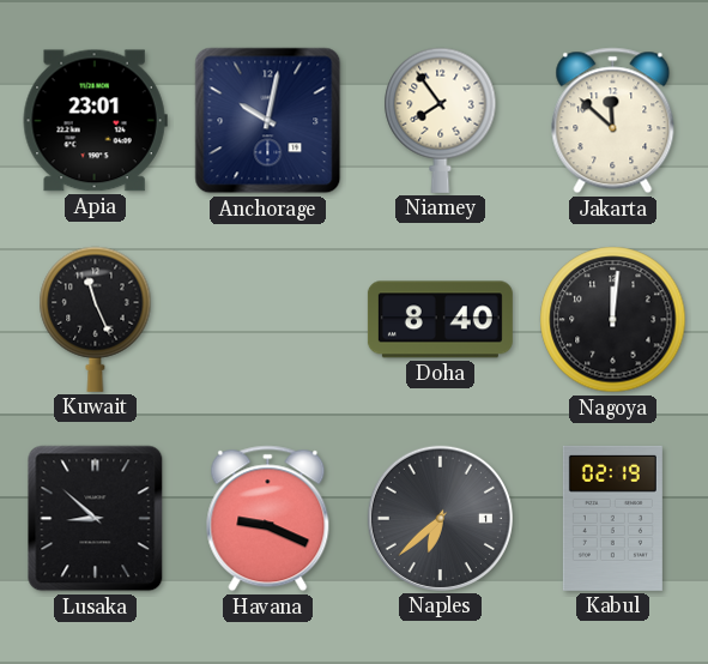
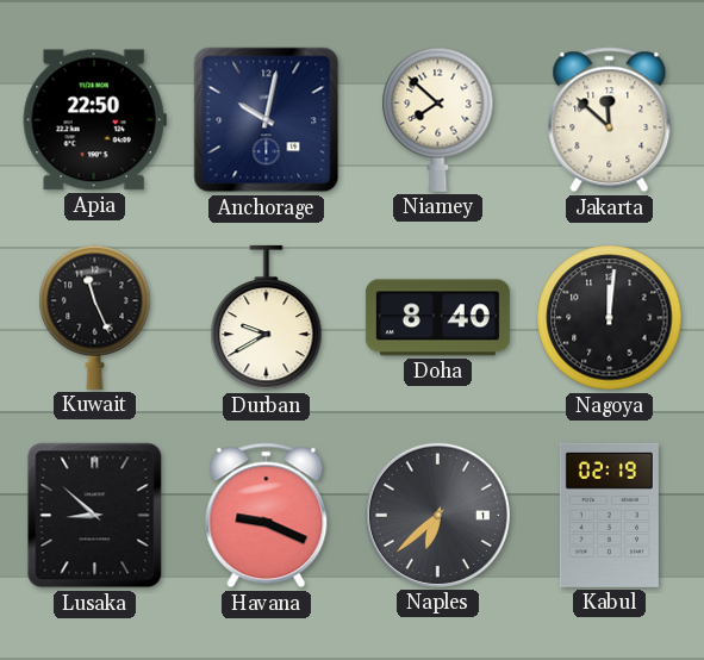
Apia: 23:01 -> 22:50
Niamey: 7:54 -> 7:52
Durban: none -> 9:40
